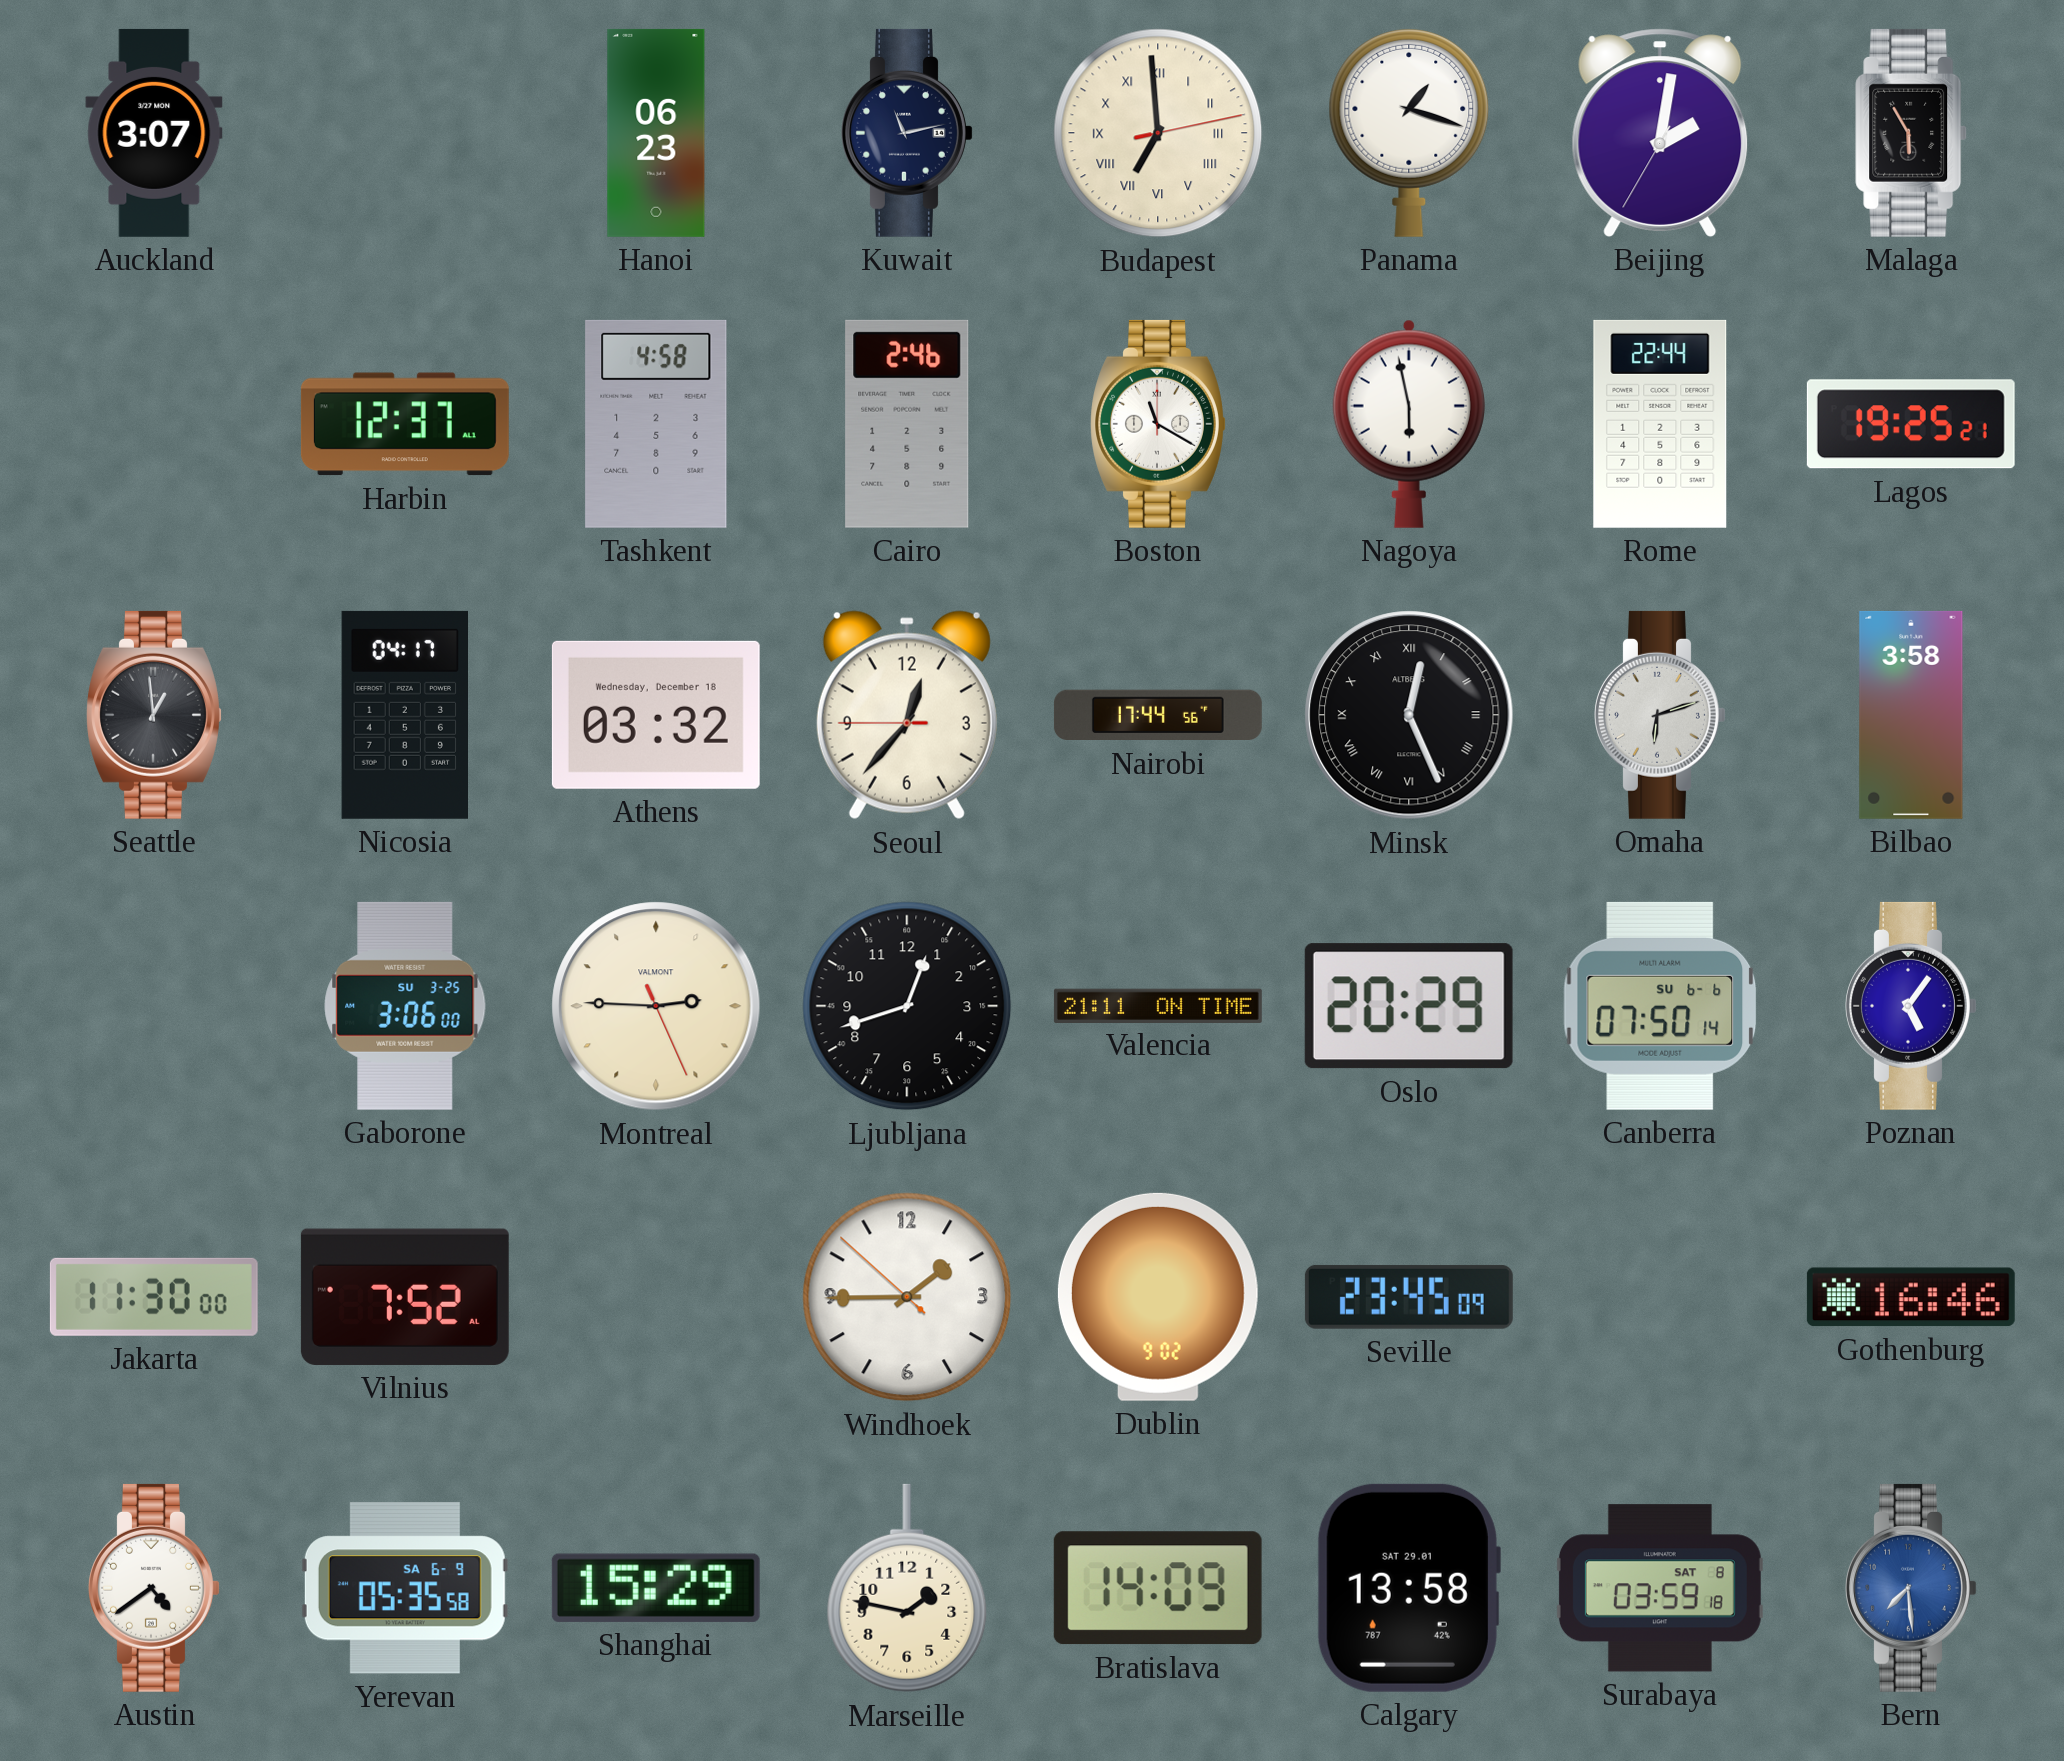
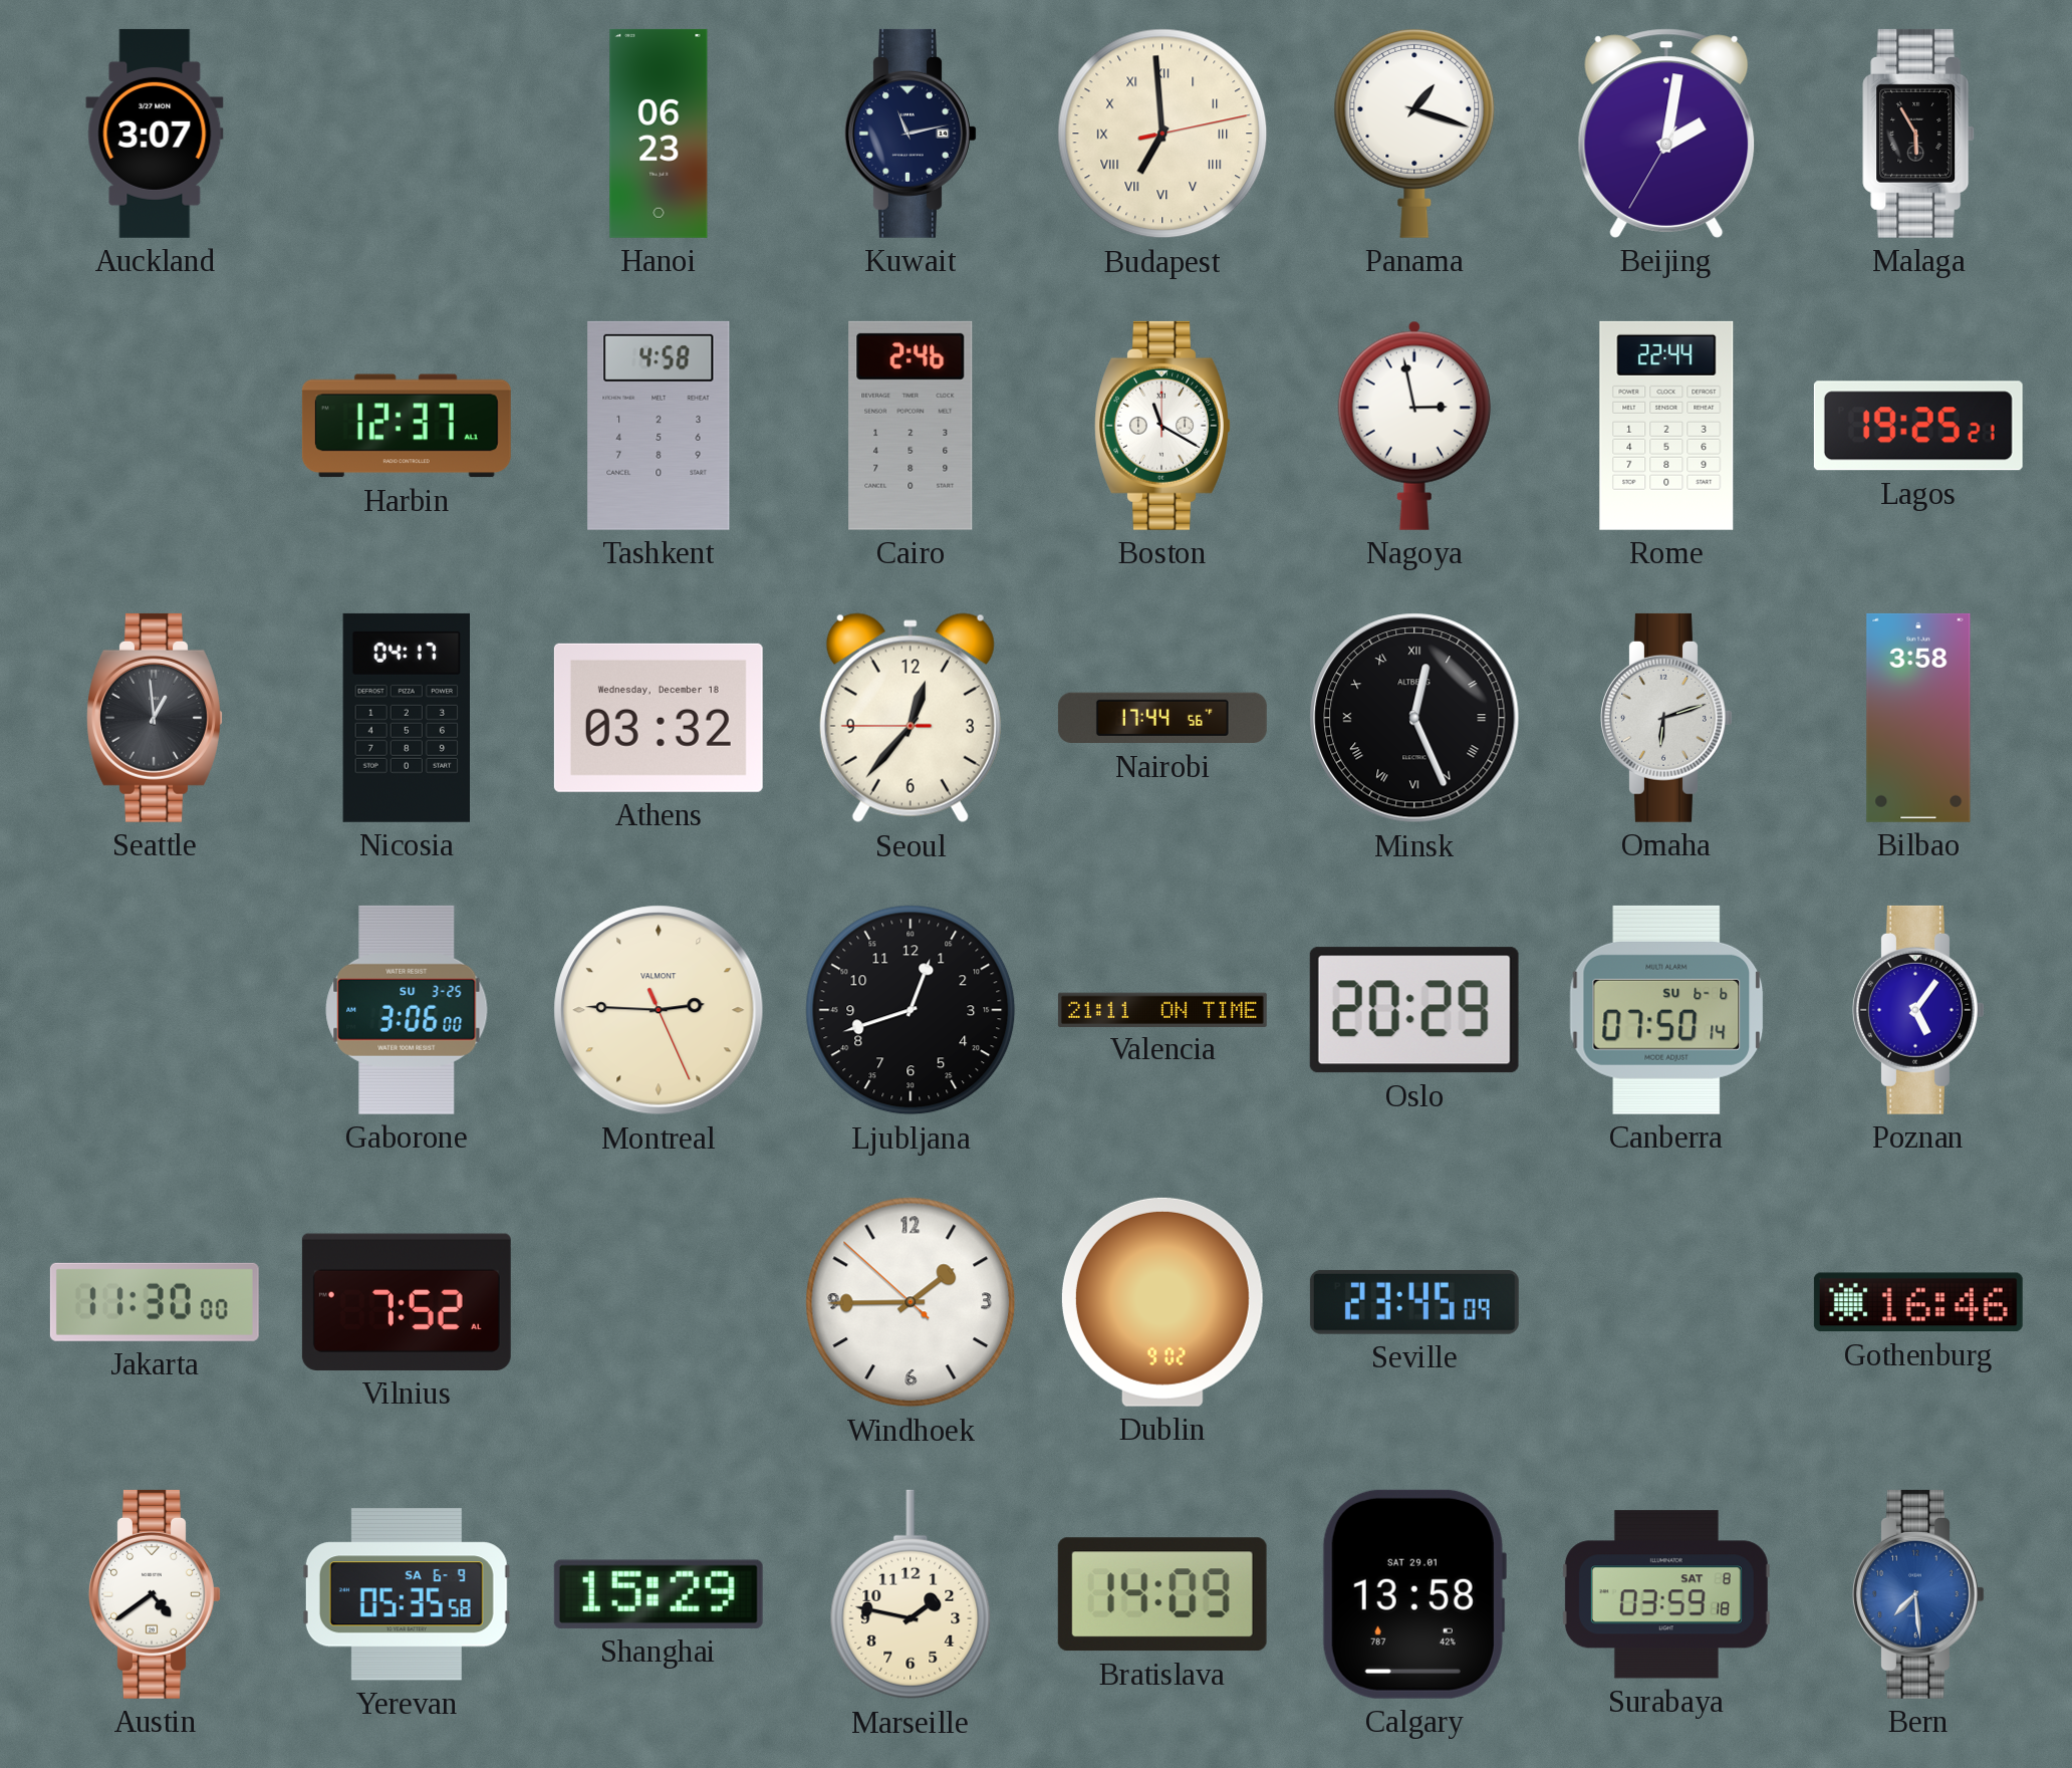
Nagoya: 5:58 -> 2:58
